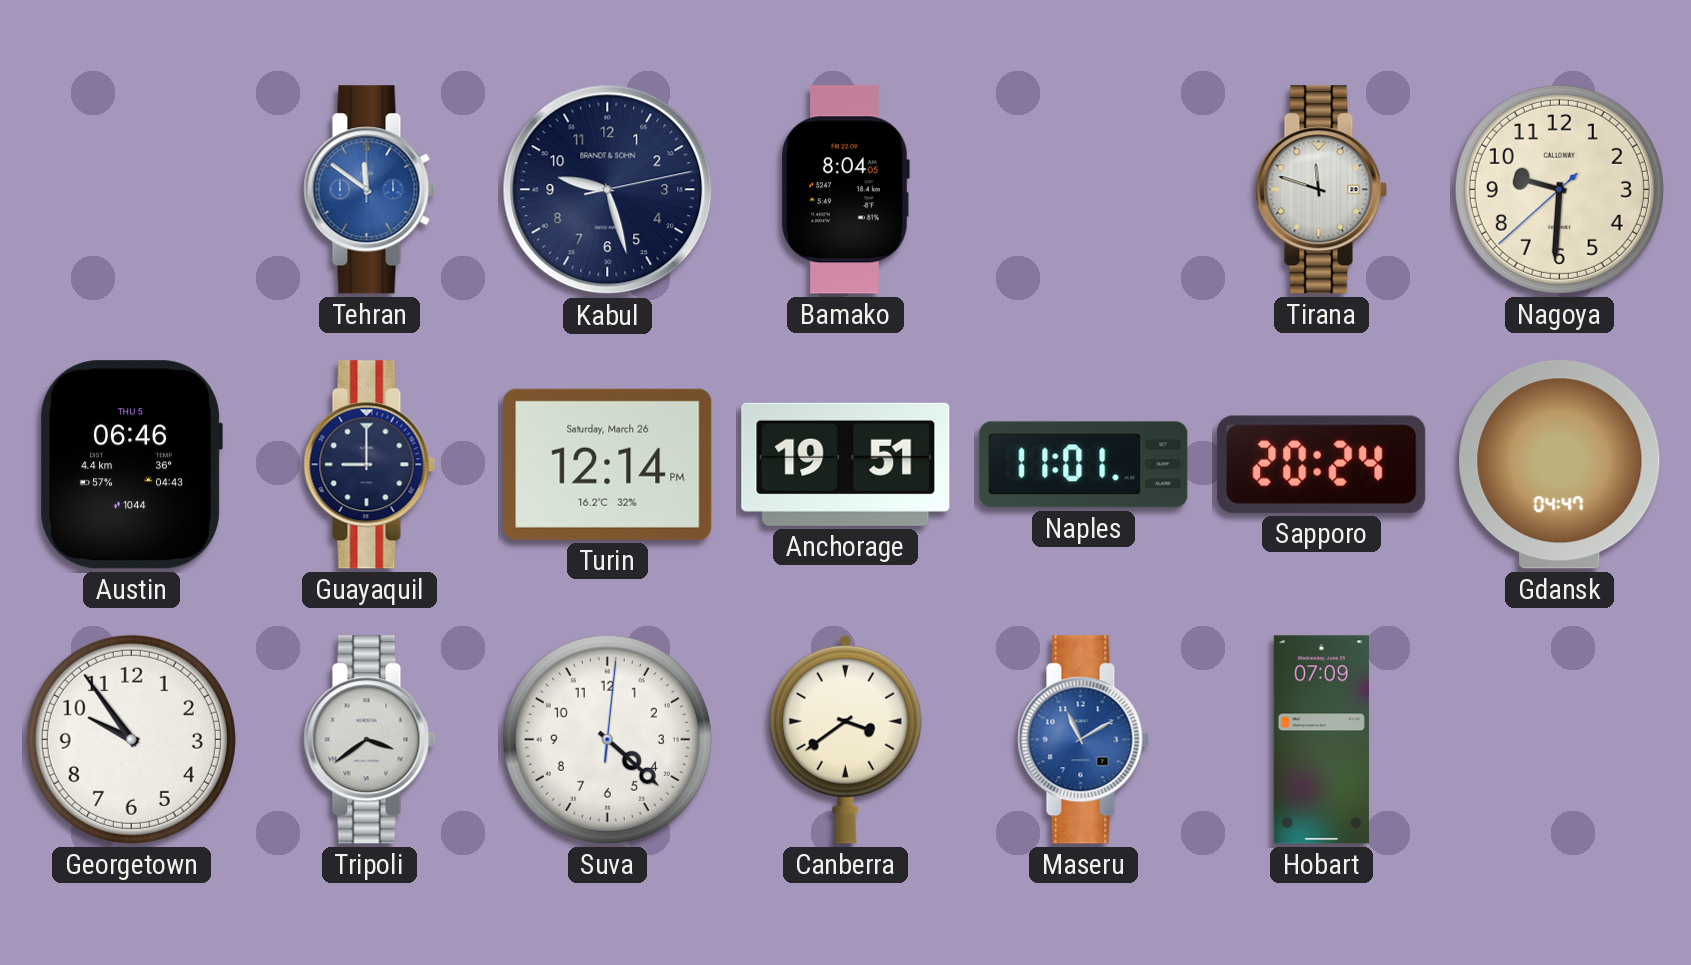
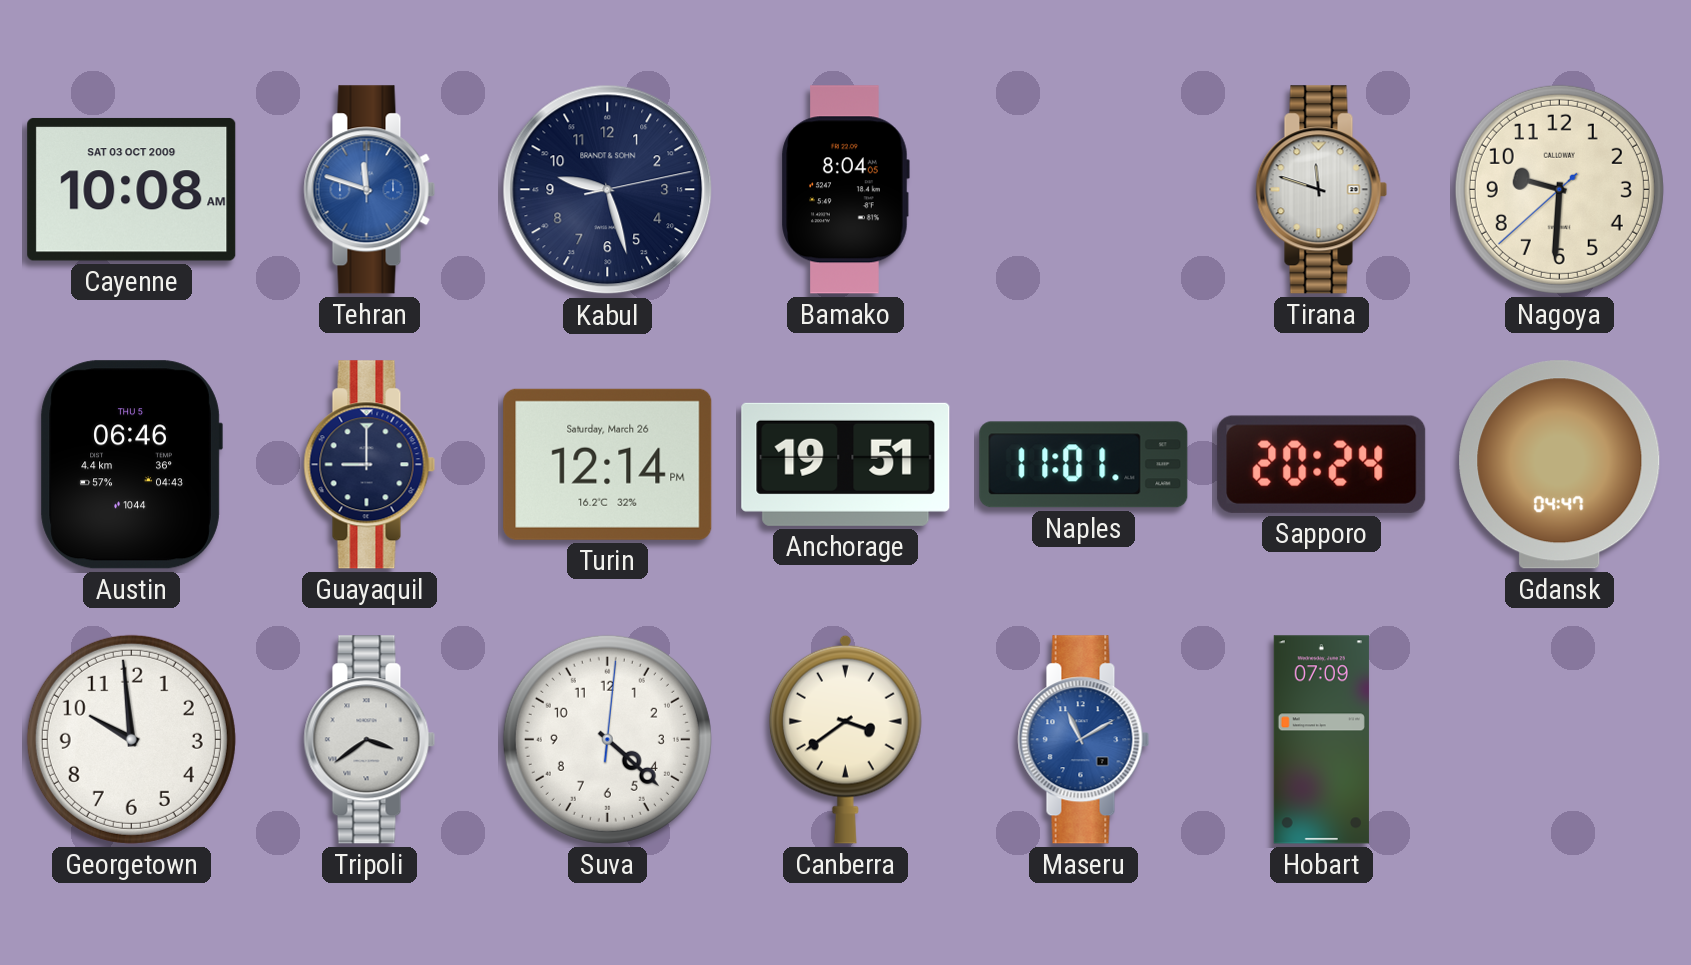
Cayenne: none -> 10:08
Tehran: 11:51 -> 11:48
Georgetown: 9:54 -> 9:59
